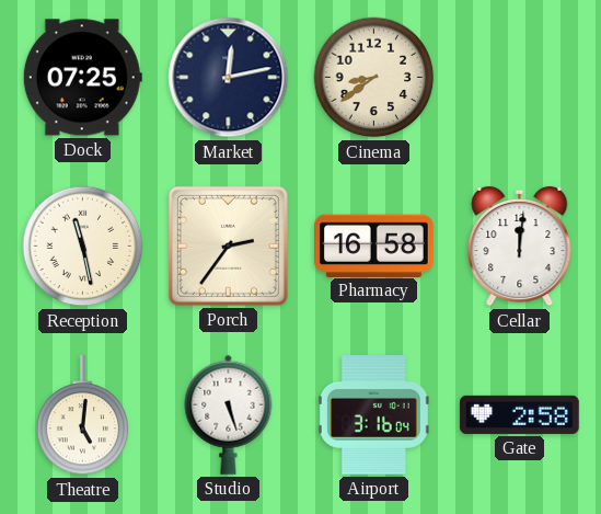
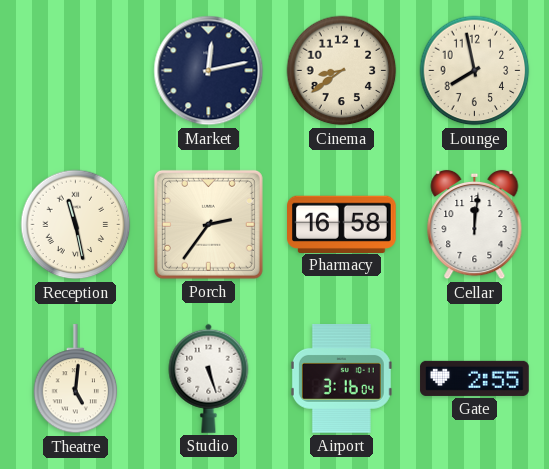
Dock: 07:25 -> none
Lounge: none -> 7:58
Gate: 2:58 -> 2:55
